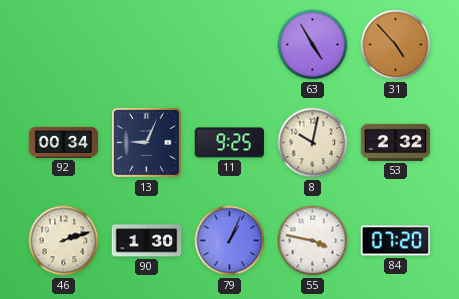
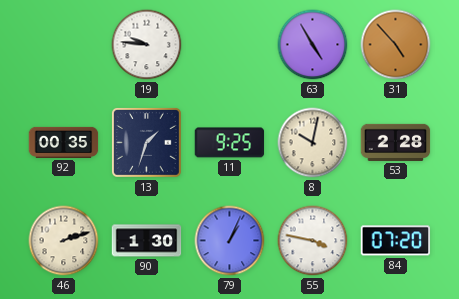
19: none -> 9:46
92: 00:34 -> 00:35
13: 9:04 -> 1:33
53: 2:32 -> 2:28
